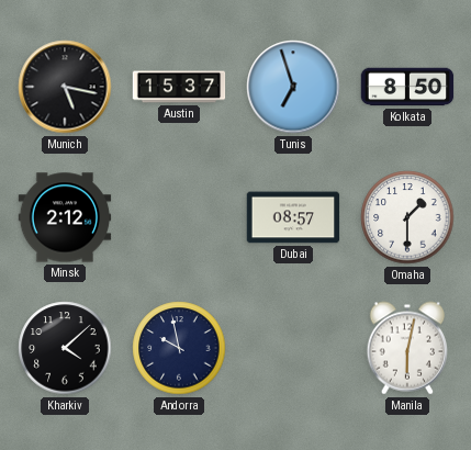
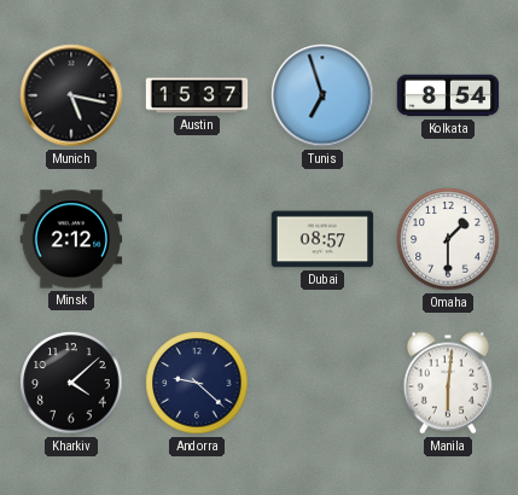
Kolkata: 8:50 -> 8:54
Andorra: 9:58 -> 9:22
Manila: 6:02 -> 6:01
